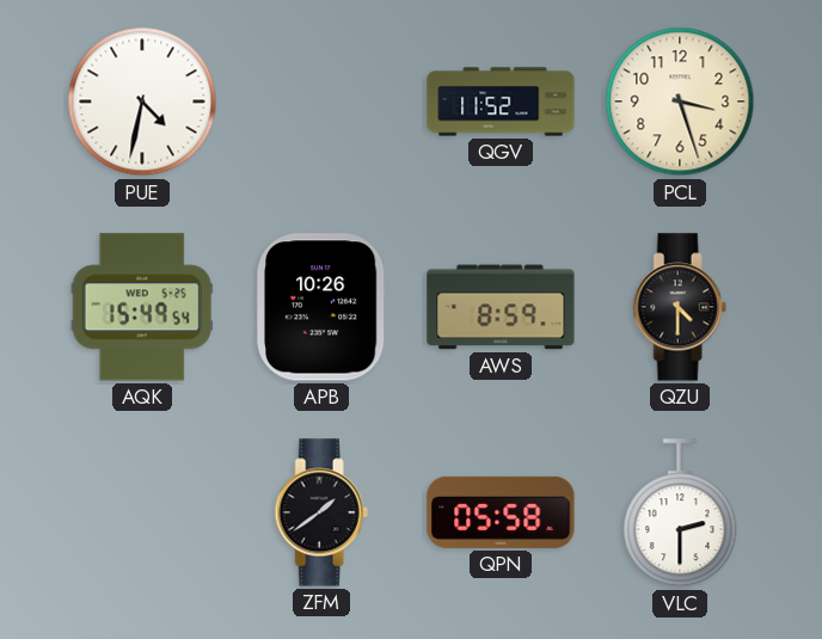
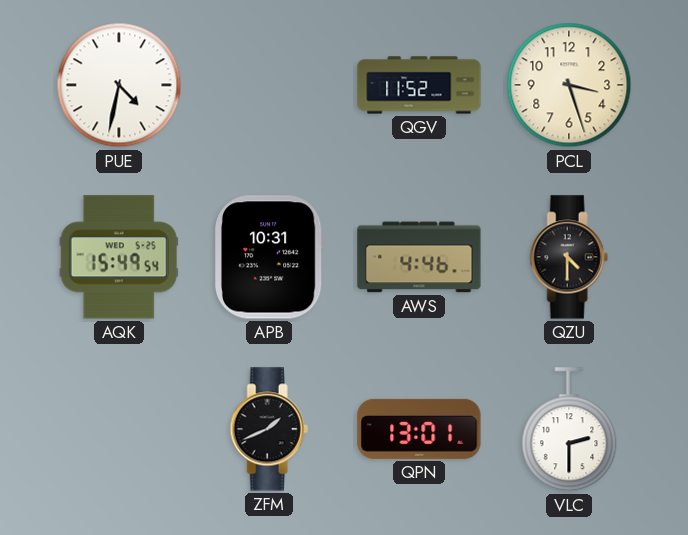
APB: 10:26 -> 10:31
AWS: 8:59 -> 4:46
ZFM: 1:39 -> 1:41
QPN: 05:58 -> 13:01
